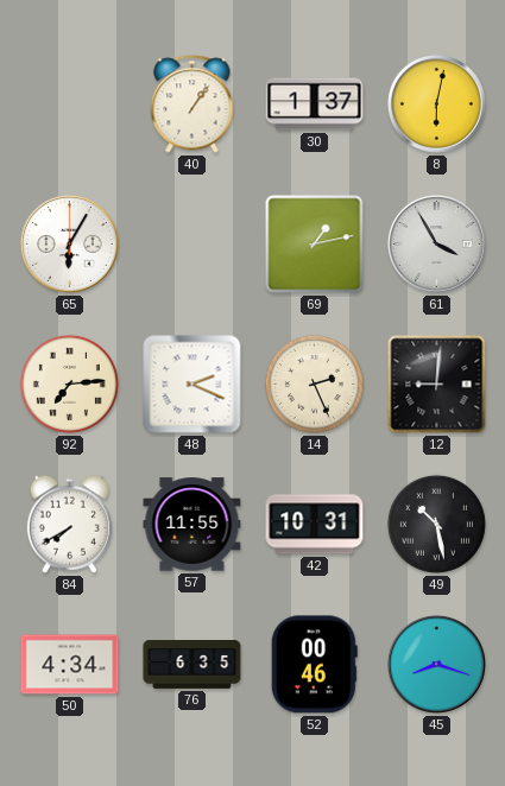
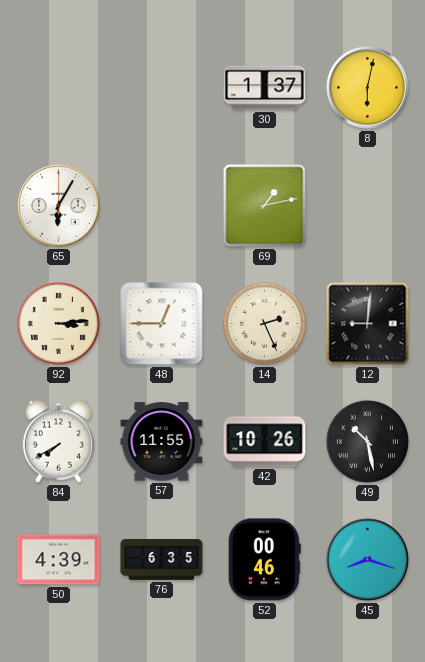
40: 1:06 -> none
61: 3:55 -> none
92: 7:14 -> 3:14
48: 2:19 -> 12:45
42: 10:31 -> 10:26
50: 4:34 -> 4:39
